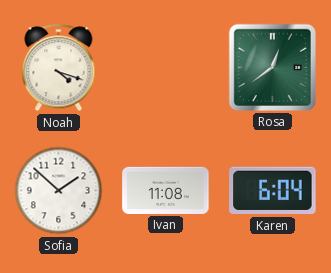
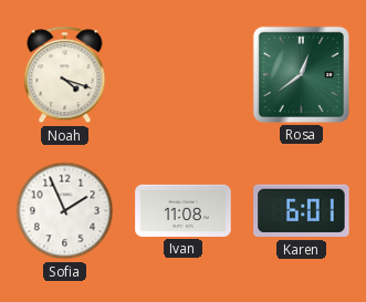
Sofia: 1:52 -> 1:56
Karen: 6:04 -> 6:01
